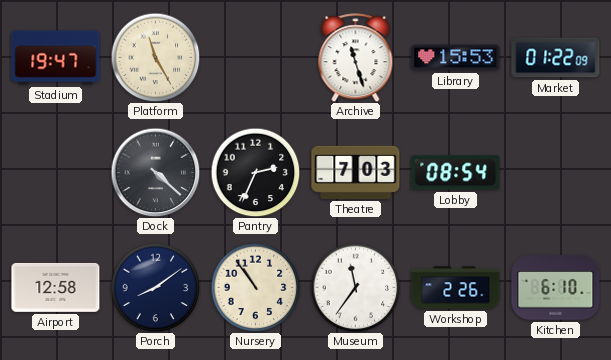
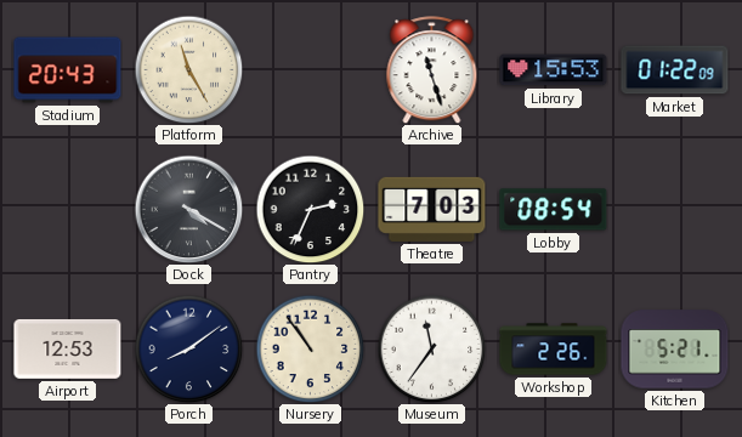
Stadium: 19:47 -> 20:43
Dock: 4:22 -> 4:20
Airport: 12:58 -> 12:53
Kitchen: 6:10 -> 5:21
